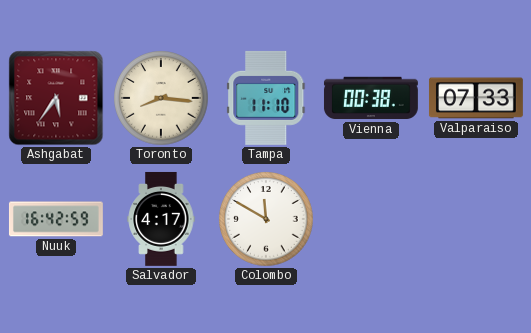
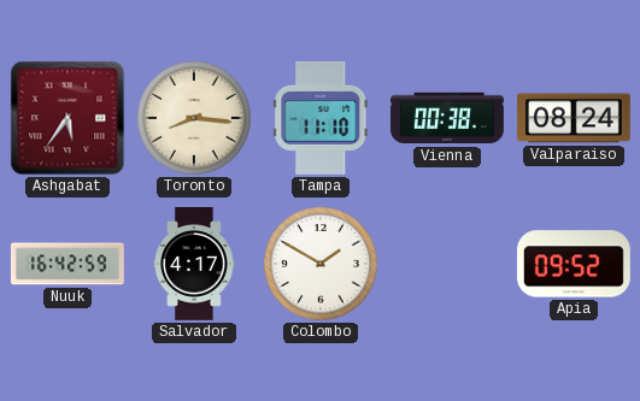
Valparaiso: 07:33 -> 08:24
Colombo: 11:50 -> 1:50
Apia: none -> 09:52
